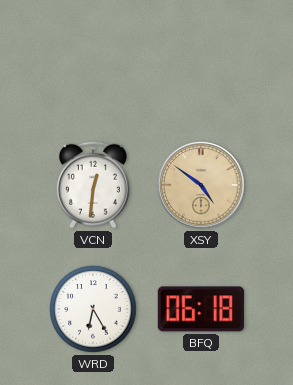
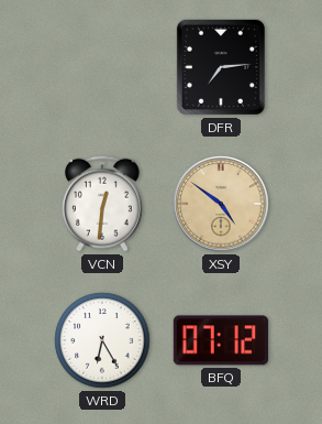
DFR: none -> 7:14
BFQ: 06:18 -> 07:12
